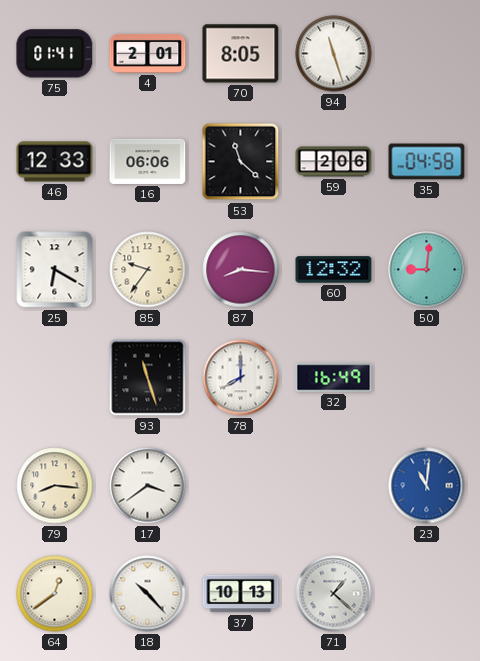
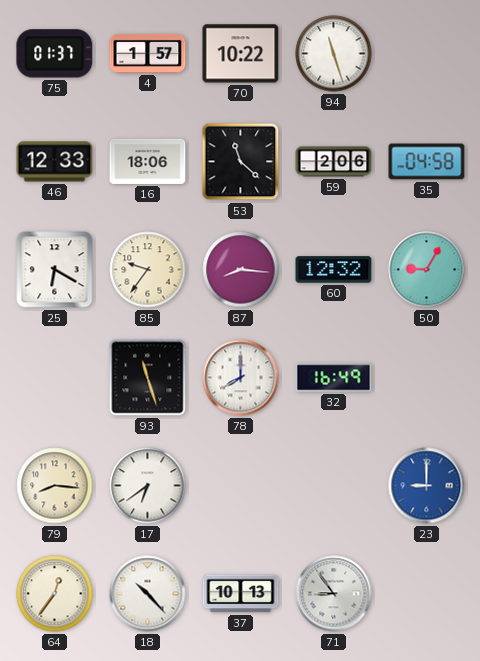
75: 01:41 -> 01:37
4: 2:01 -> 1:57
70: 8:05 -> 10:22
16: 06:06 -> 18:06
50: 9:01 -> 9:05
17: 3:39 -> 6:39
23: 11:01 -> 9:00
64: 12:39 -> 12:36
71: 1:22 -> 8:54
